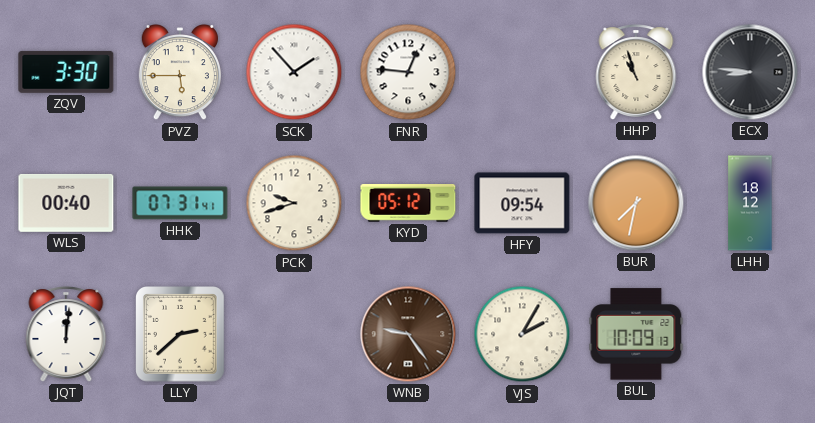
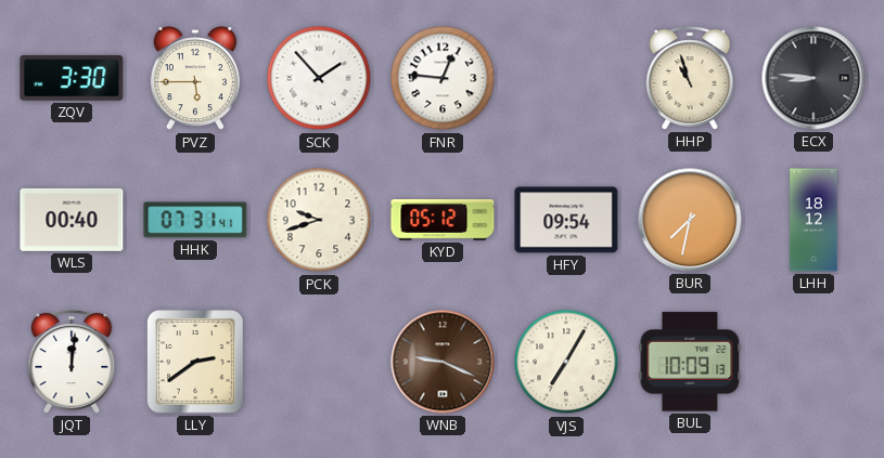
LLY: 2:38 -> 2:39
WNB: 9:24 -> 9:19
VJS: 2:05 -> 7:05
